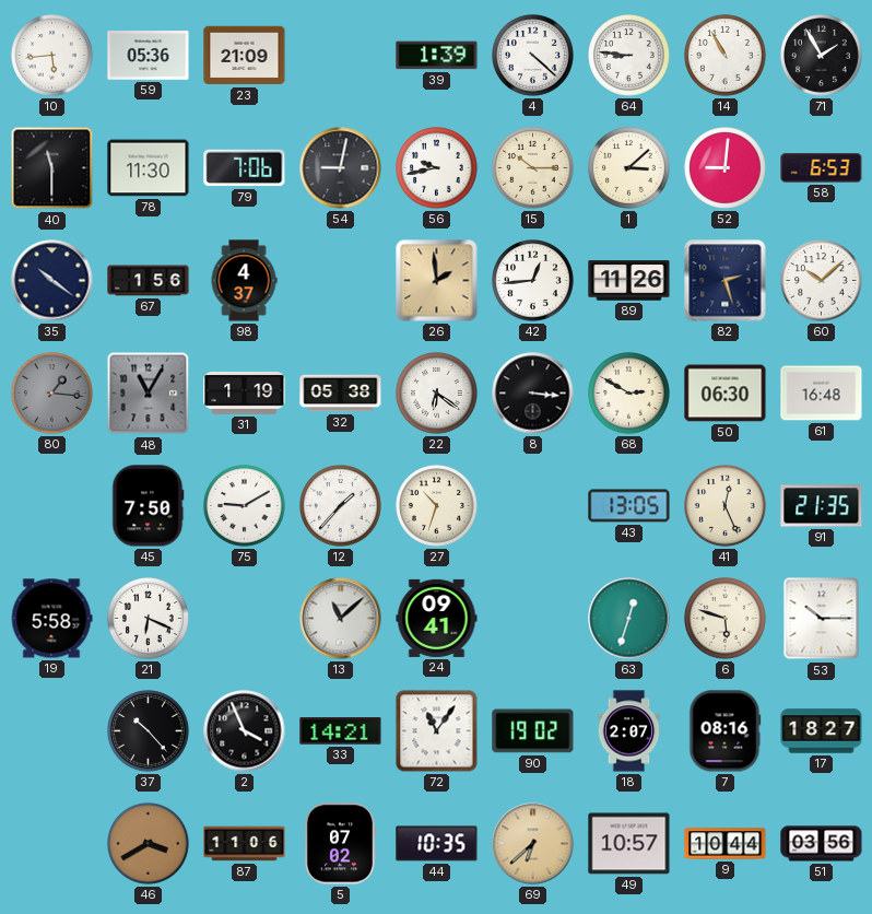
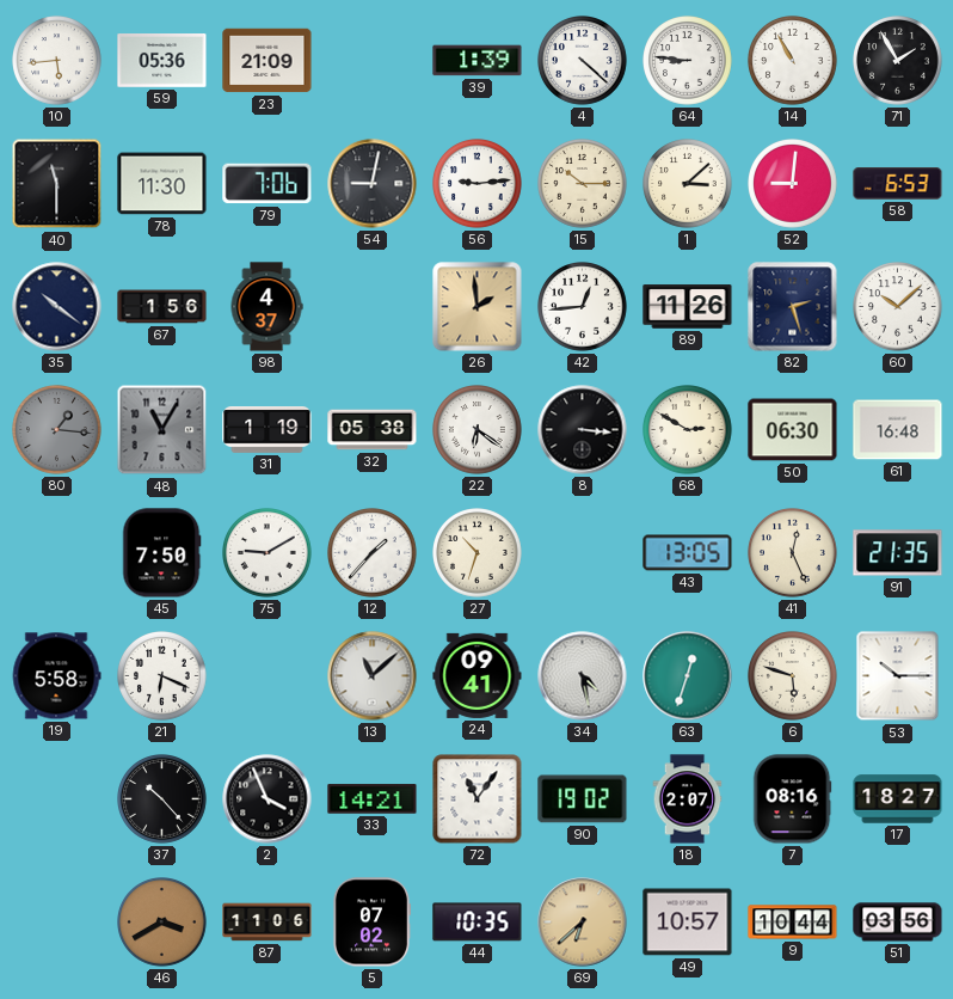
56: 9:43 -> 9:14
34: none -> 4:28
